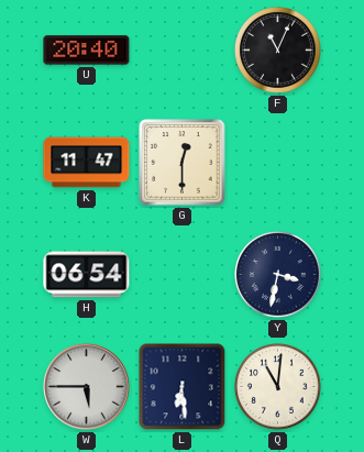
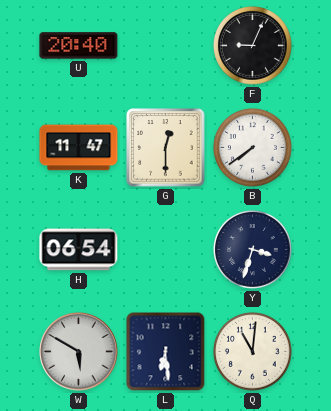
F: 11:04 -> 9:04
B: none -> 7:39
Y: 3:32 -> 3:33
W: 5:45 -> 5:50
